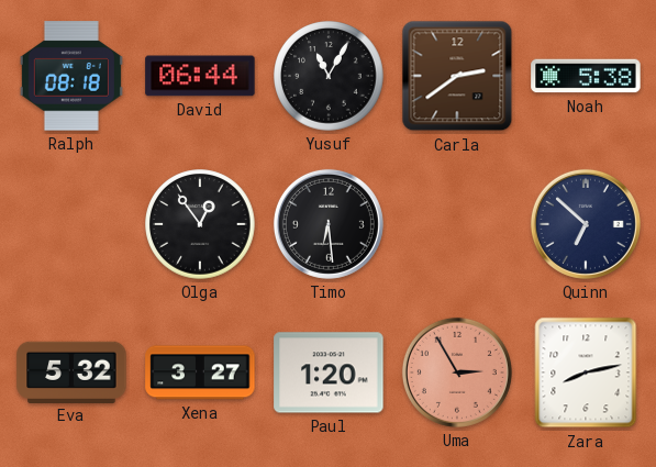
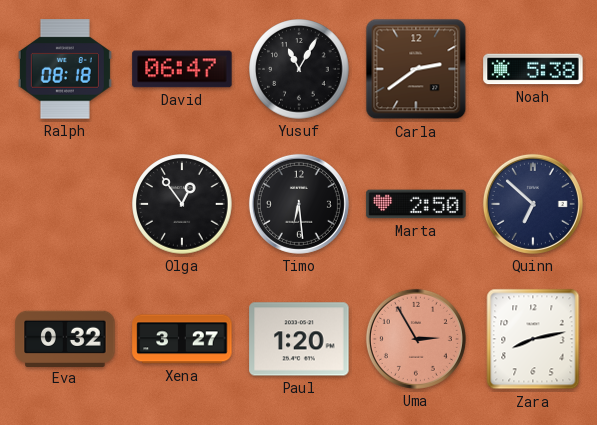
David: 06:44 -> 06:47
Marta: none -> 2:50
Eva: 5:32 -> 0:32
